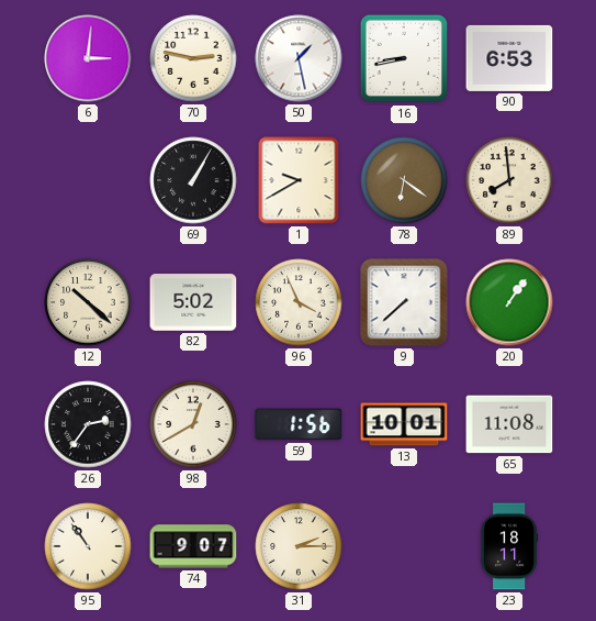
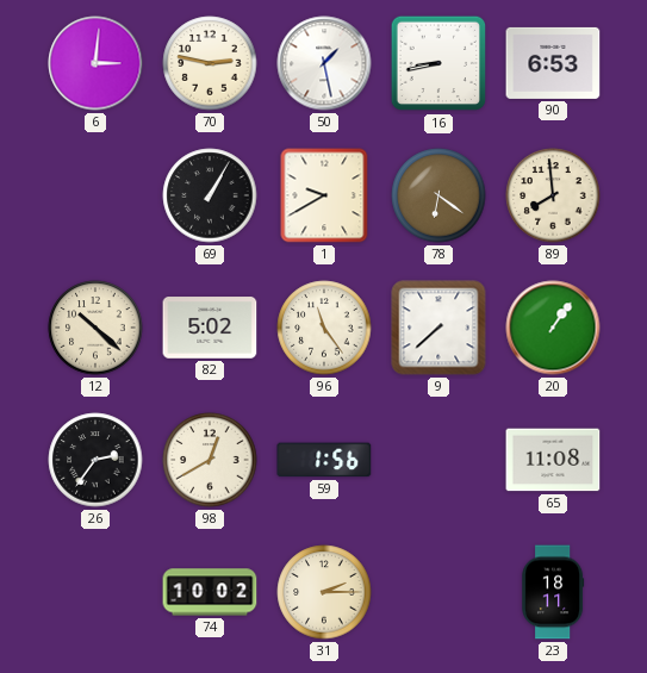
96: 3:56 -> 11:24
13: 10:01 -> none
95: 10:54 -> none
74: 9:07 -> 10:02
